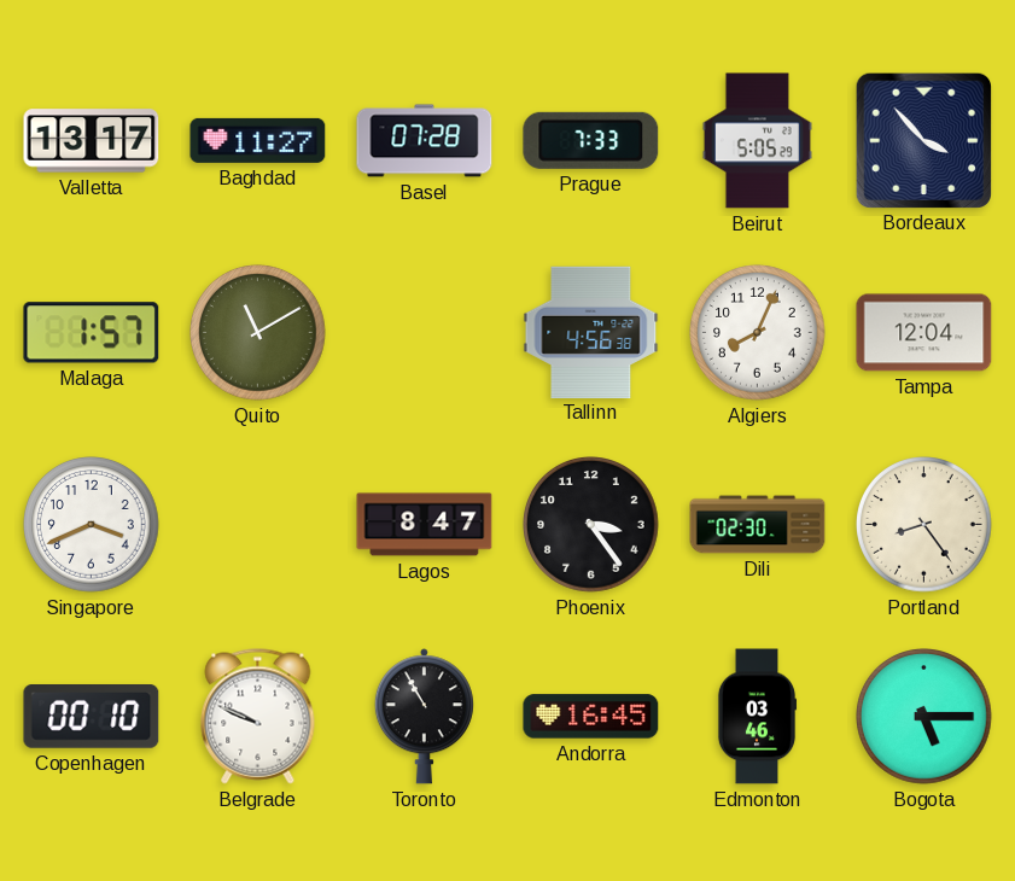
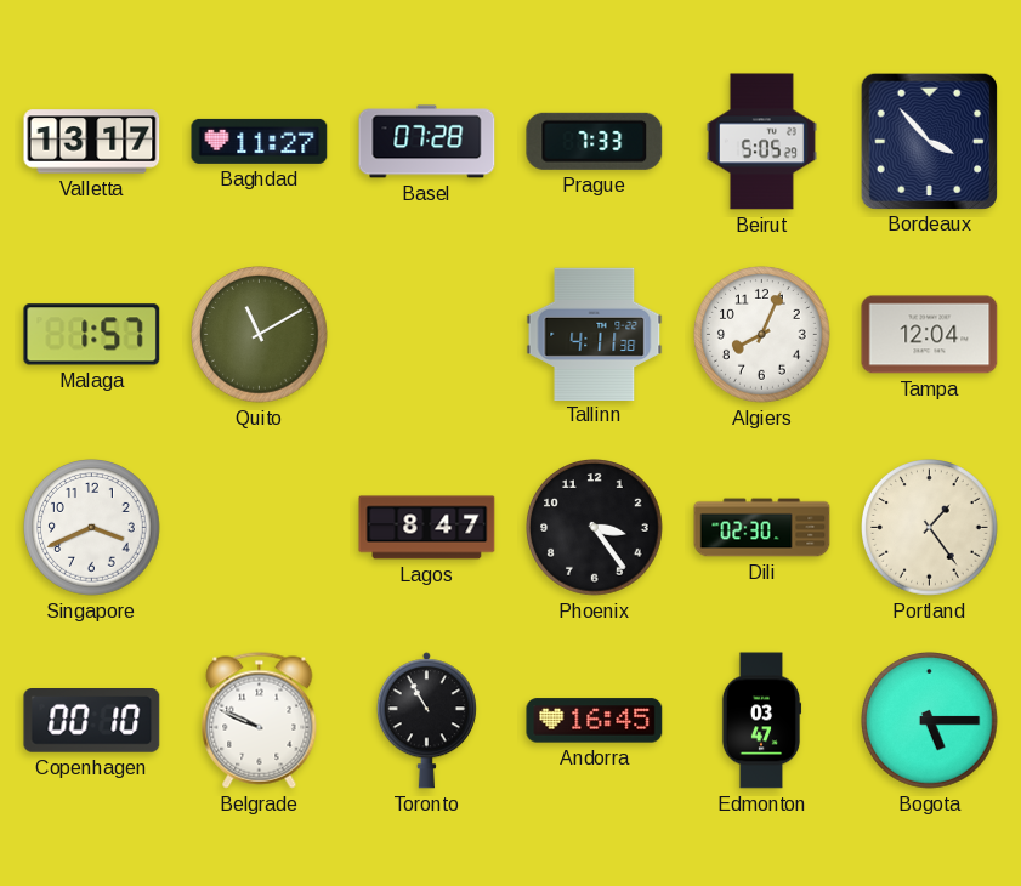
Tallinn: 4:56 -> 4:11
Portland: 8:24 -> 1:24
Edmonton: 03:46 -> 03:47
